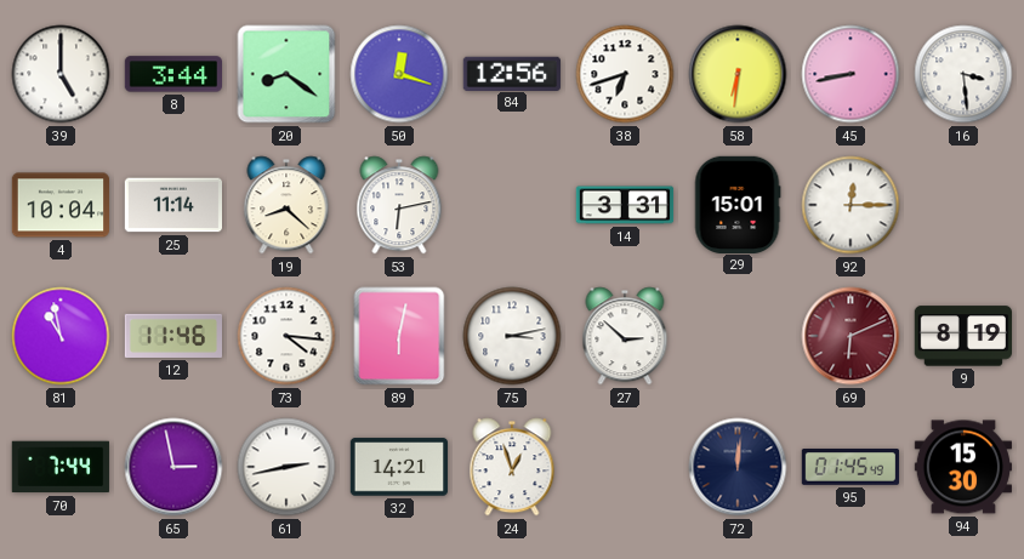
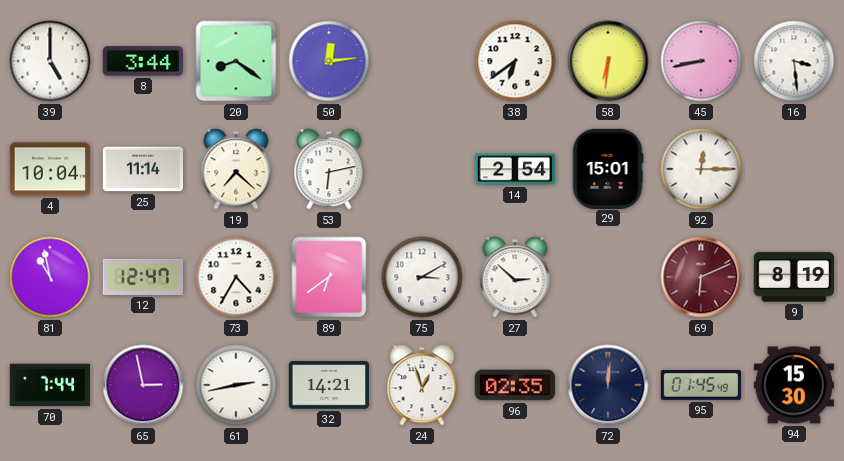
50: 12:18 -> 12:14
84: 12:56 -> none
38: 6:42 -> 6:39
19: 8:22 -> 7:22
14: 3:31 -> 2:54
12: 11:46 -> 12:47
73: 4:16 -> 4:35
89: 6:02 -> 6:39
75: 3:13 -> 3:10
96: none -> 02:35
